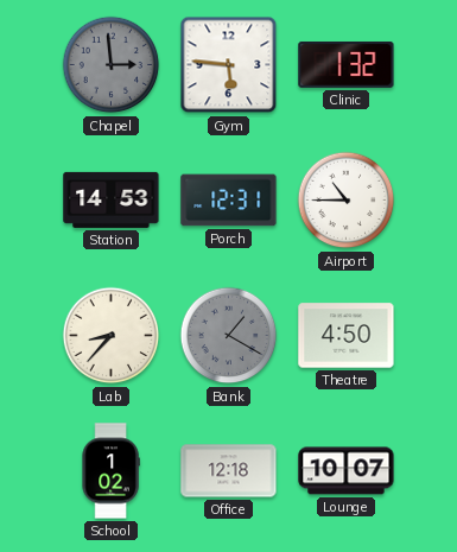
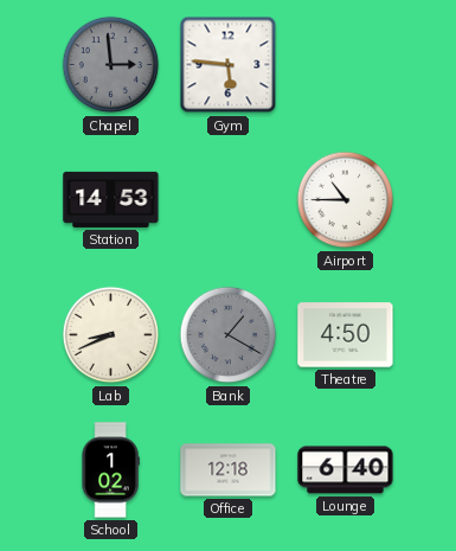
Clinic: 1:32 -> none
Porch: 12:31 -> none
Lab: 8:37 -> 8:41
Lounge: 10:07 -> 6:40
